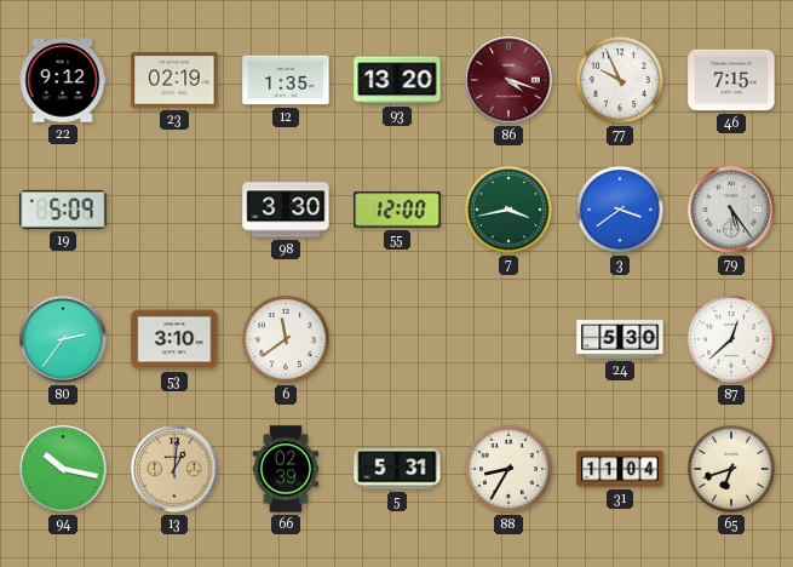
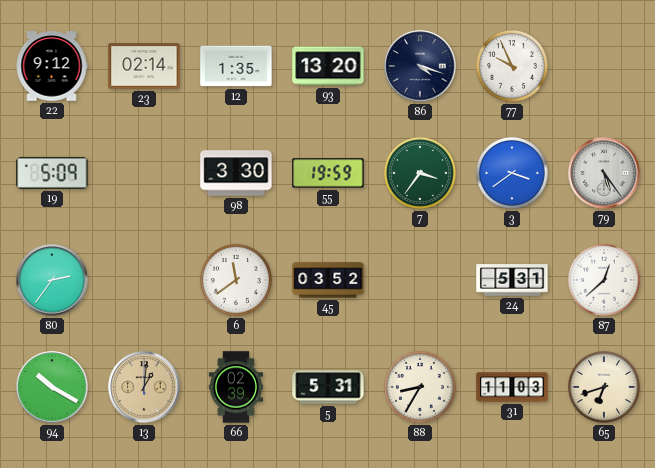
23: 02:19 -> 02:14
86 dial: burgundy -> navy
46: 7:15 -> none
55: 12:00 -> 19:59
7: 3:43 -> 3:36
53: 3:10 -> none
45: none -> 03:52
24: 5:30 -> 5:31
94: 10:17 -> 10:20
31: 11:04 -> 11:03
